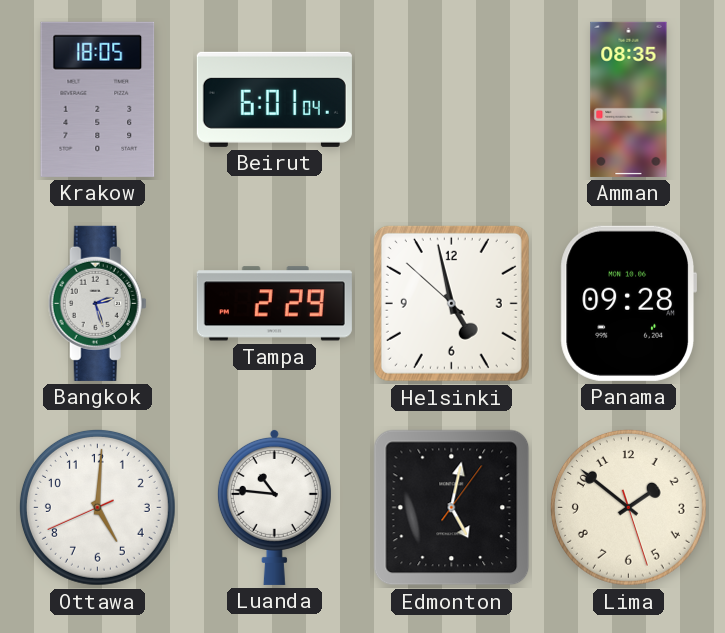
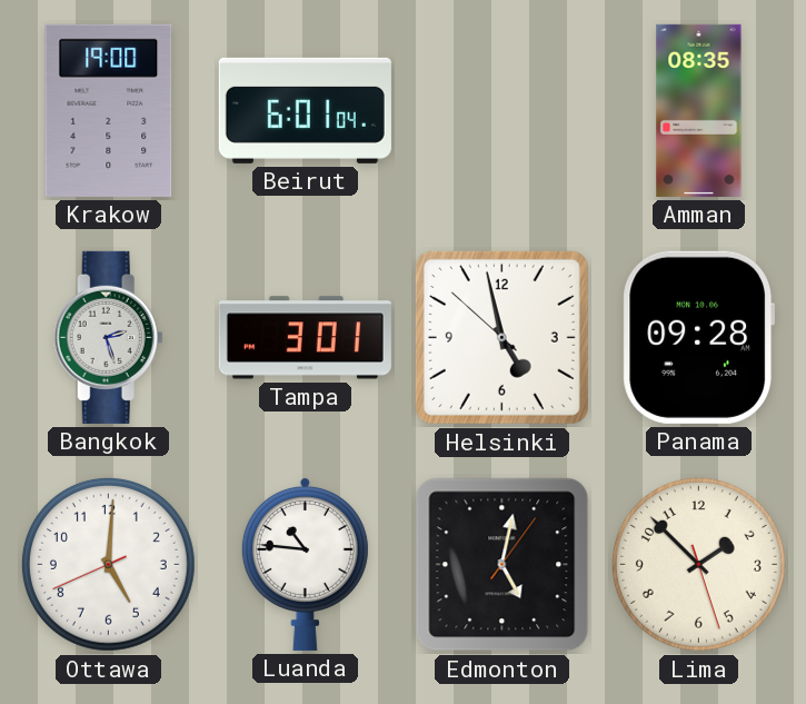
Krakow: 18:05 -> 19:00
Tampa: 2:29 -> 3:01
Lima: 1:51 -> 1:52
